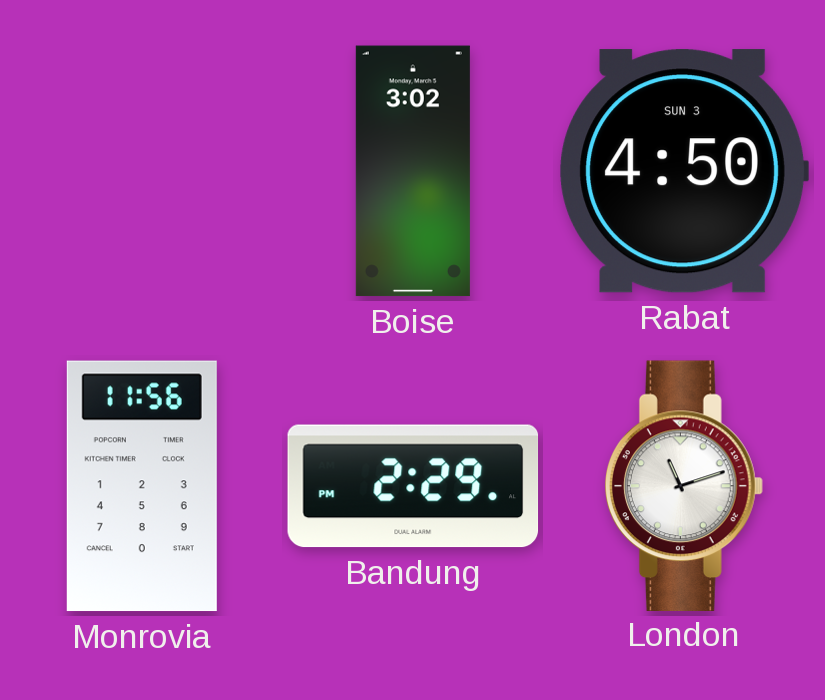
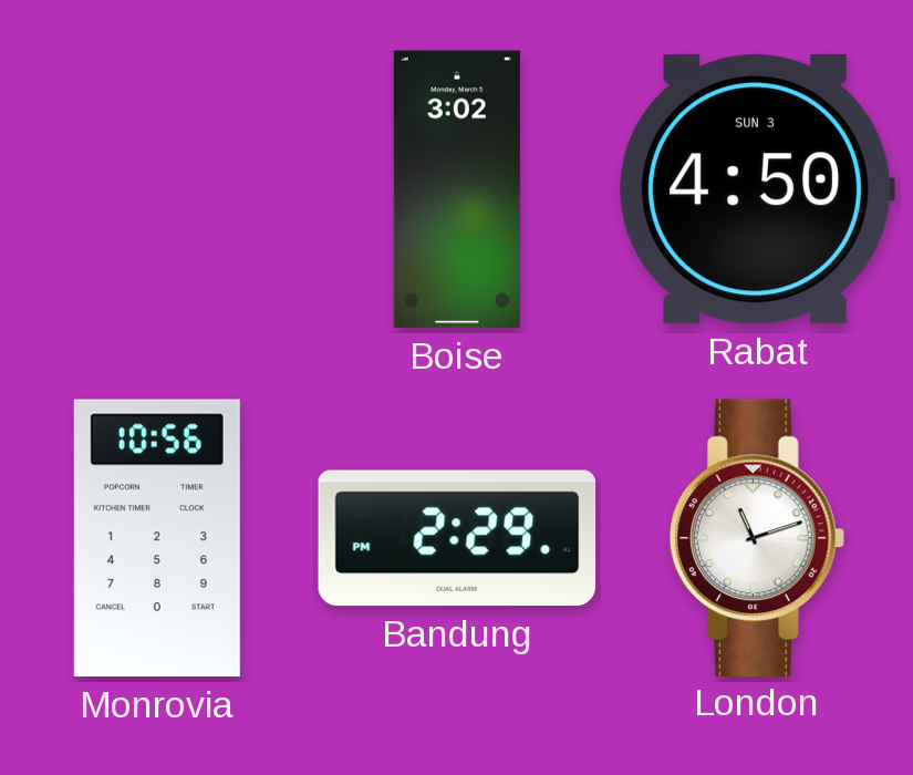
Monrovia: 11:56 -> 10:56
